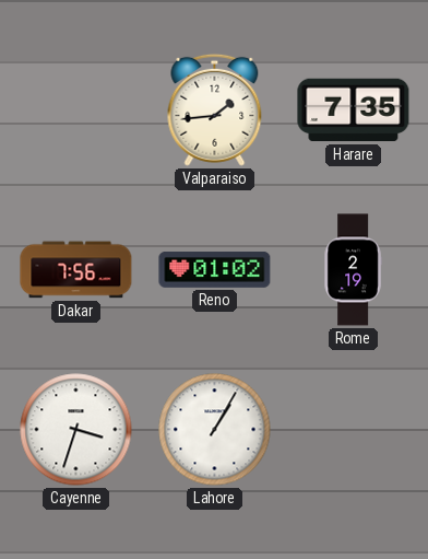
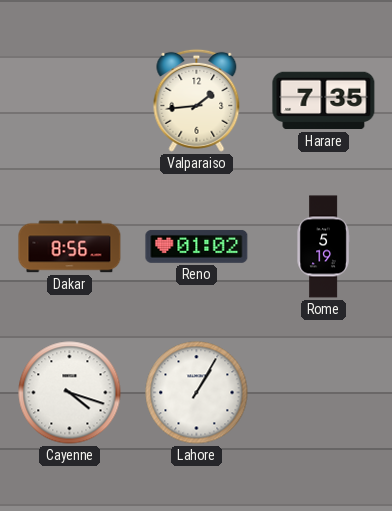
Dakar: 7:56 -> 8:56
Rome: 2:19 -> 5:19
Cayenne: 3:33 -> 4:18
